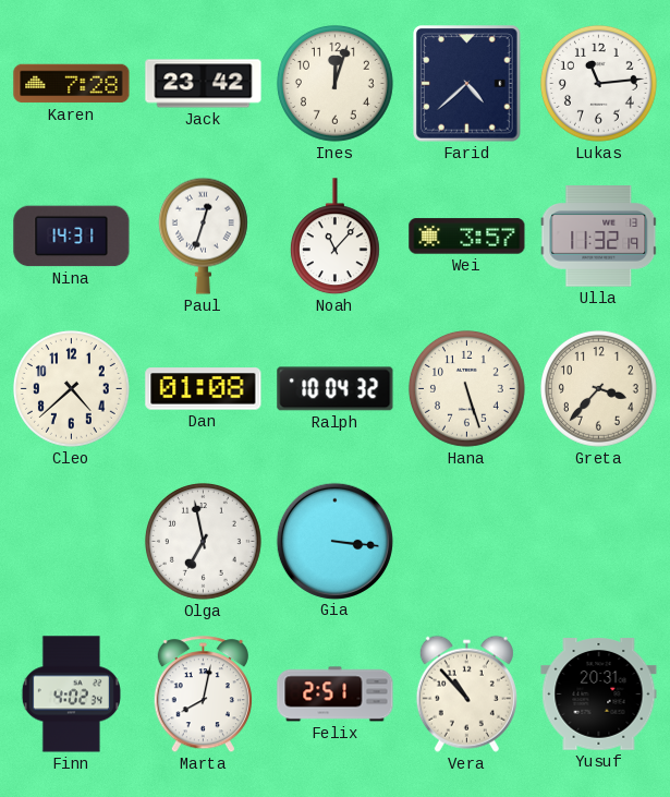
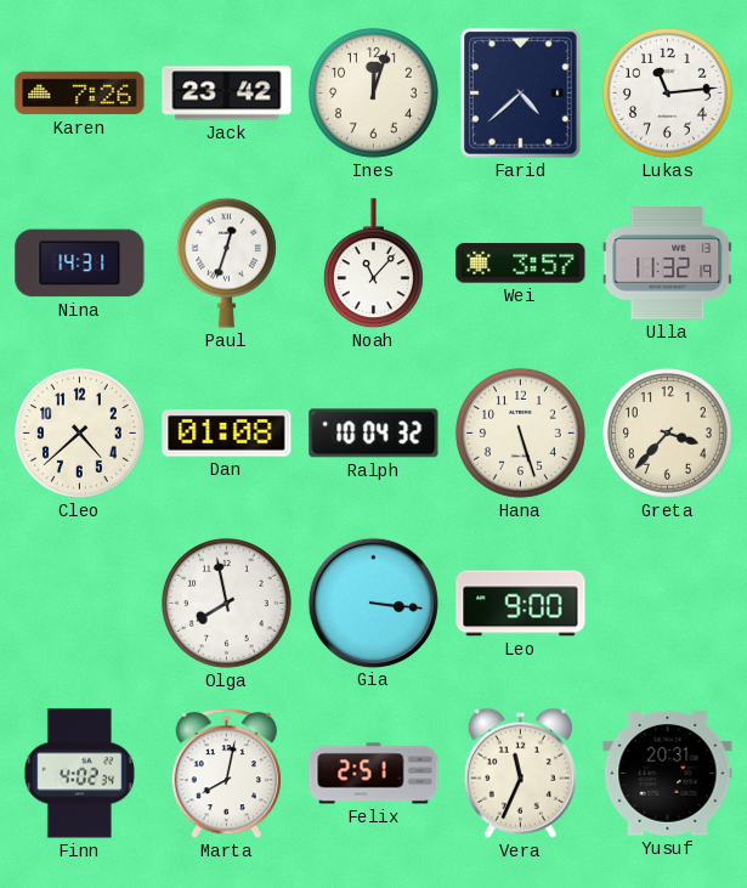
Karen: 7:28 -> 7:26
Olga: 6:58 -> 7:58
Leo: none -> 9:00
Vera: 10:53 -> 11:34
